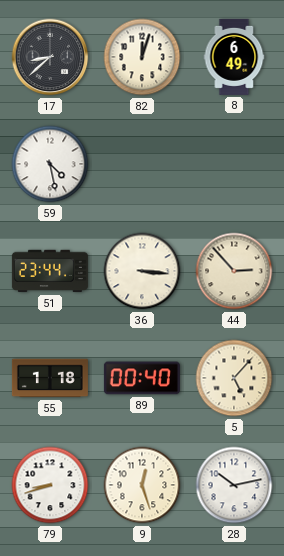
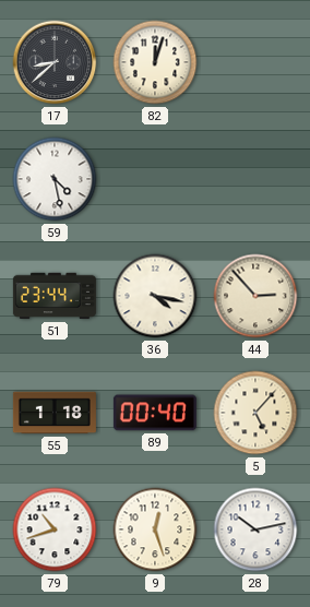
8: 6:49 -> none
36: 3:16 -> 4:17
79: 8:42 -> 10:42
